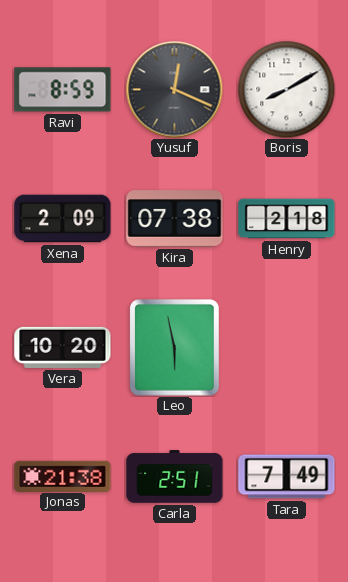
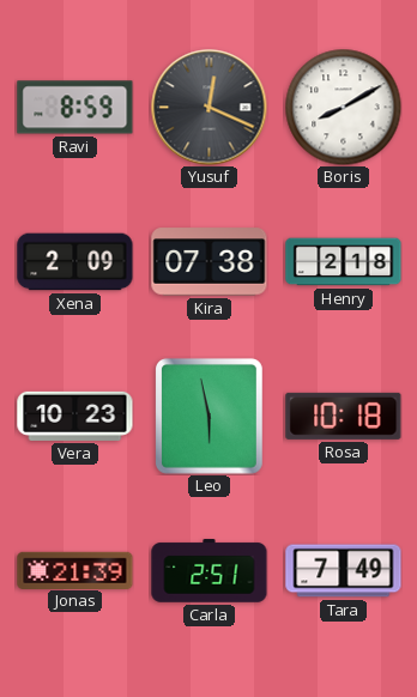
Vera: 10:20 -> 10:23
Rosa: none -> 10:18
Jonas: 21:38 -> 21:39
